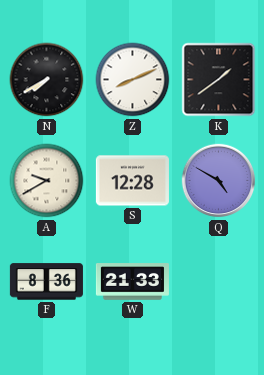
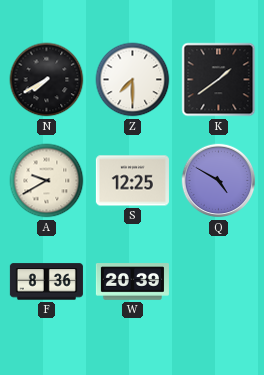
Z: 8:11 -> 7:30
S: 12:28 -> 12:25
W: 21:33 -> 20:39
